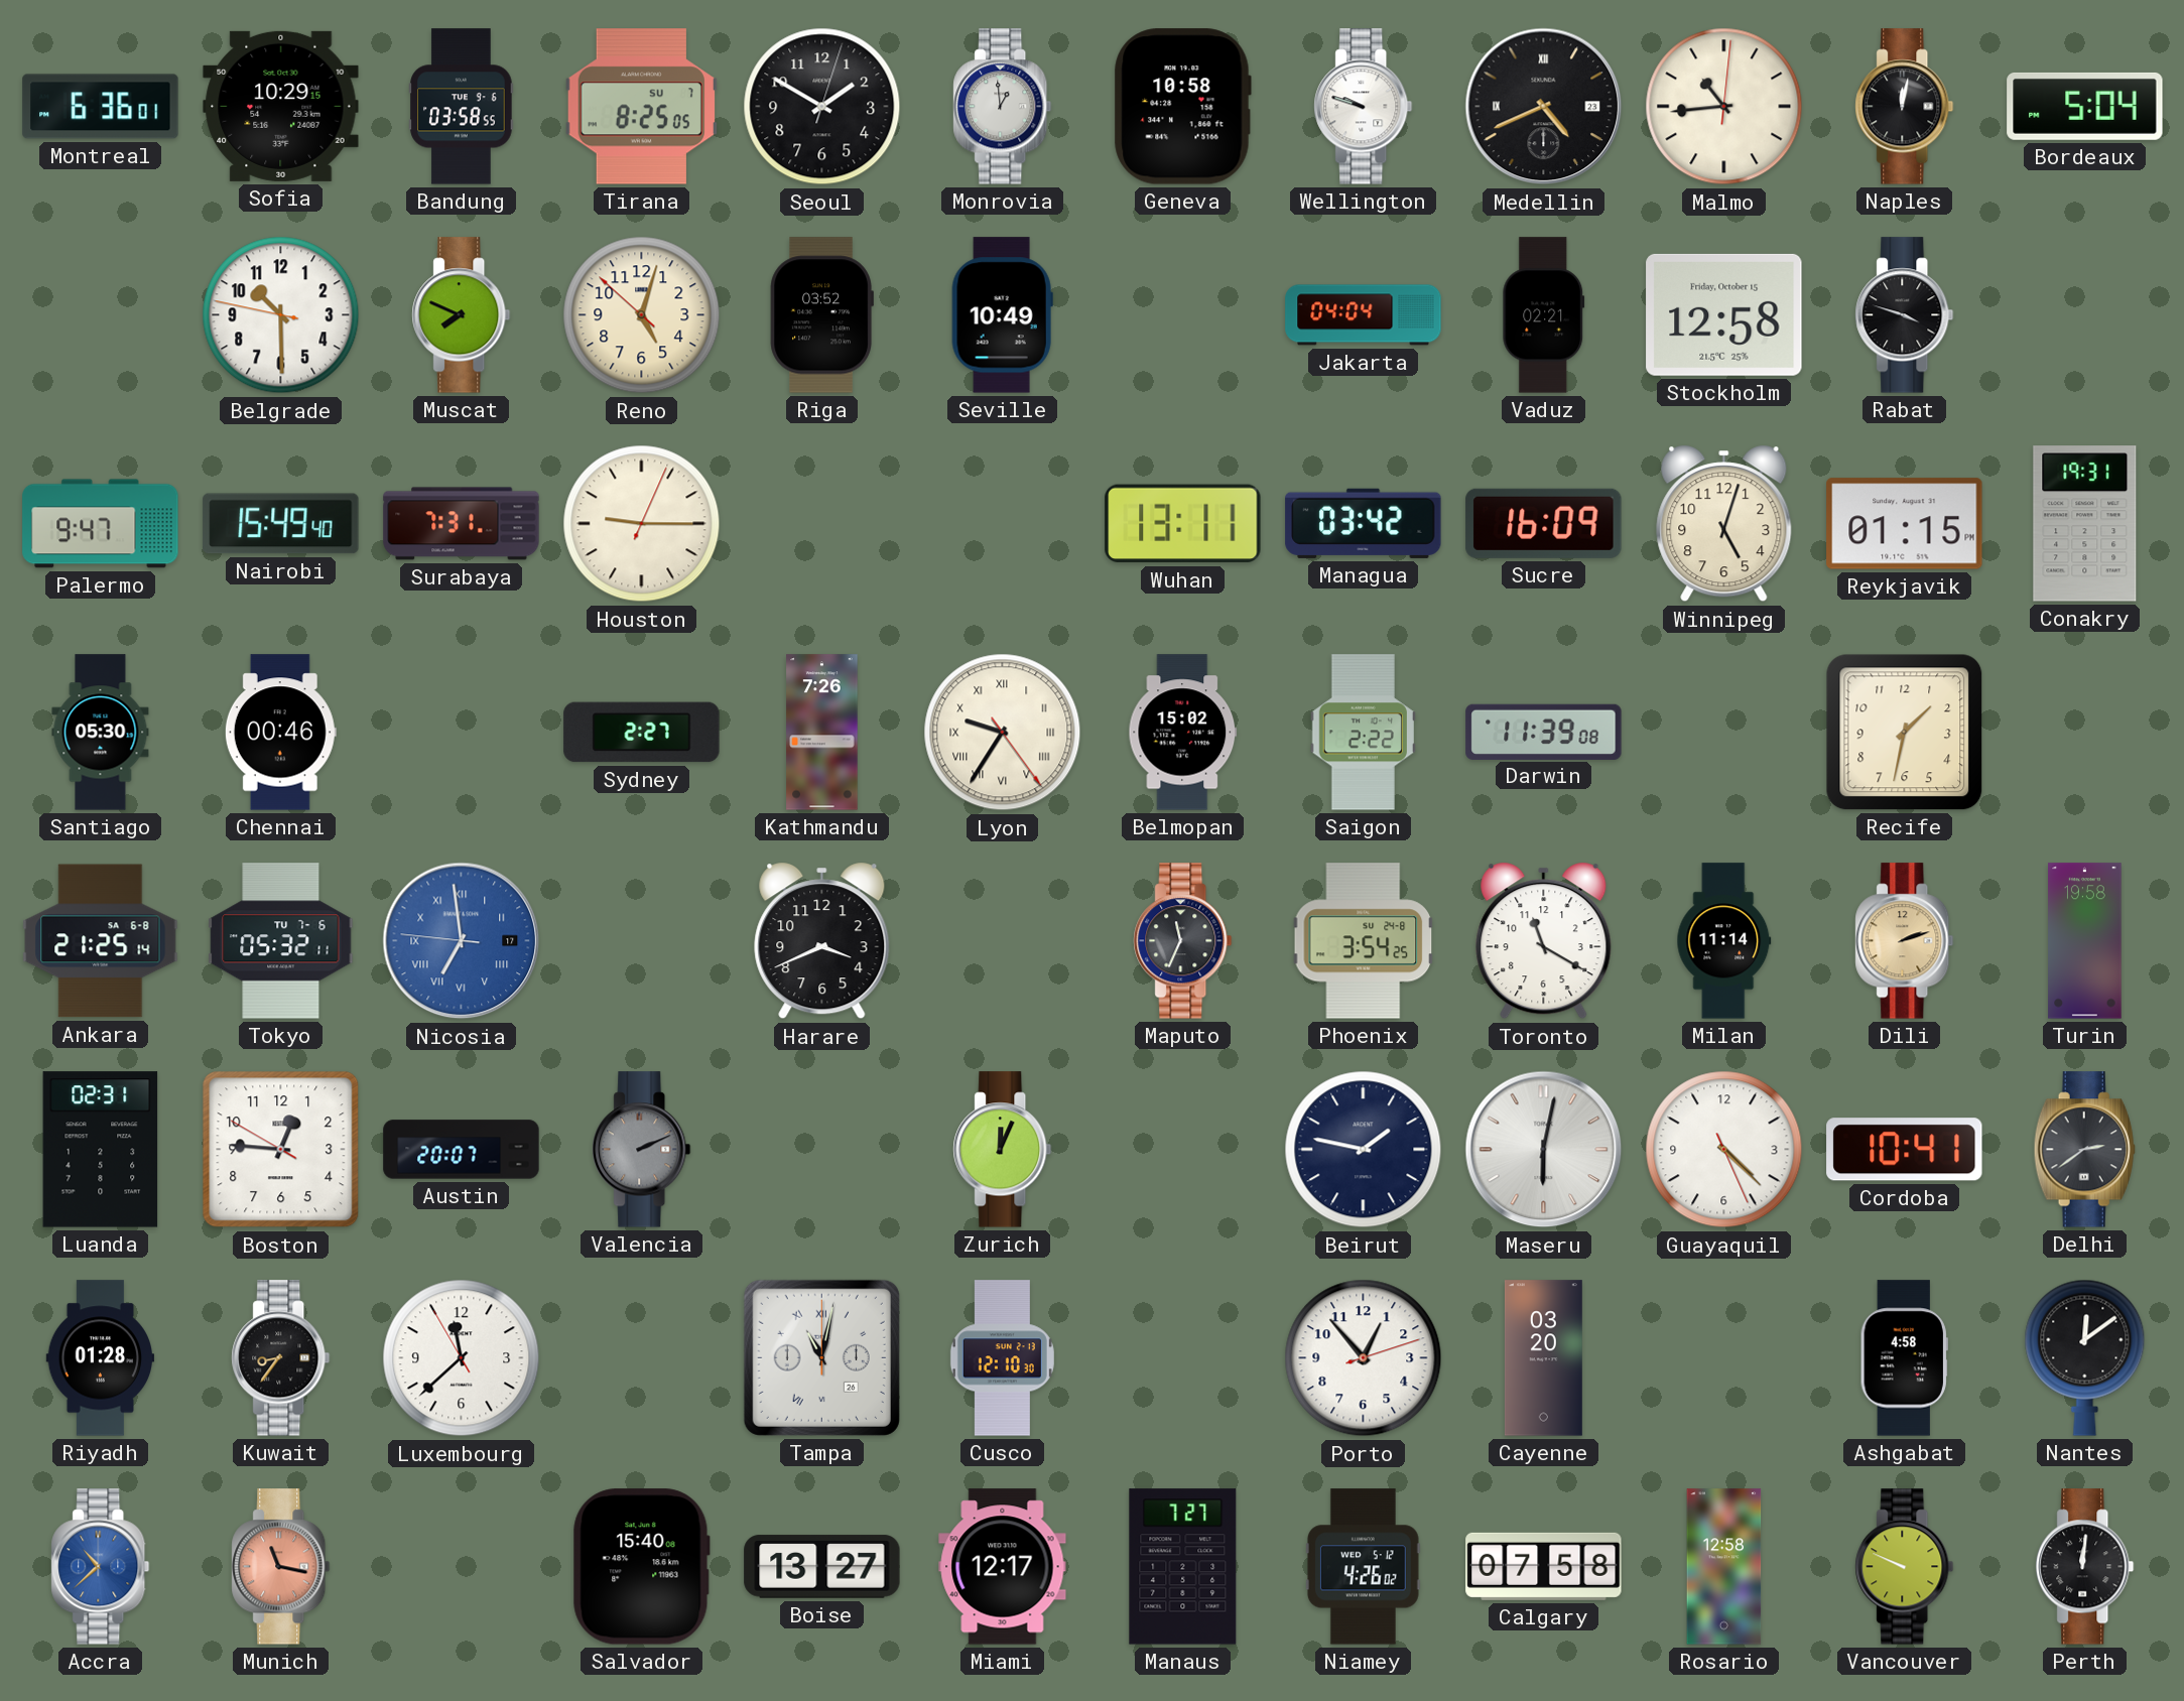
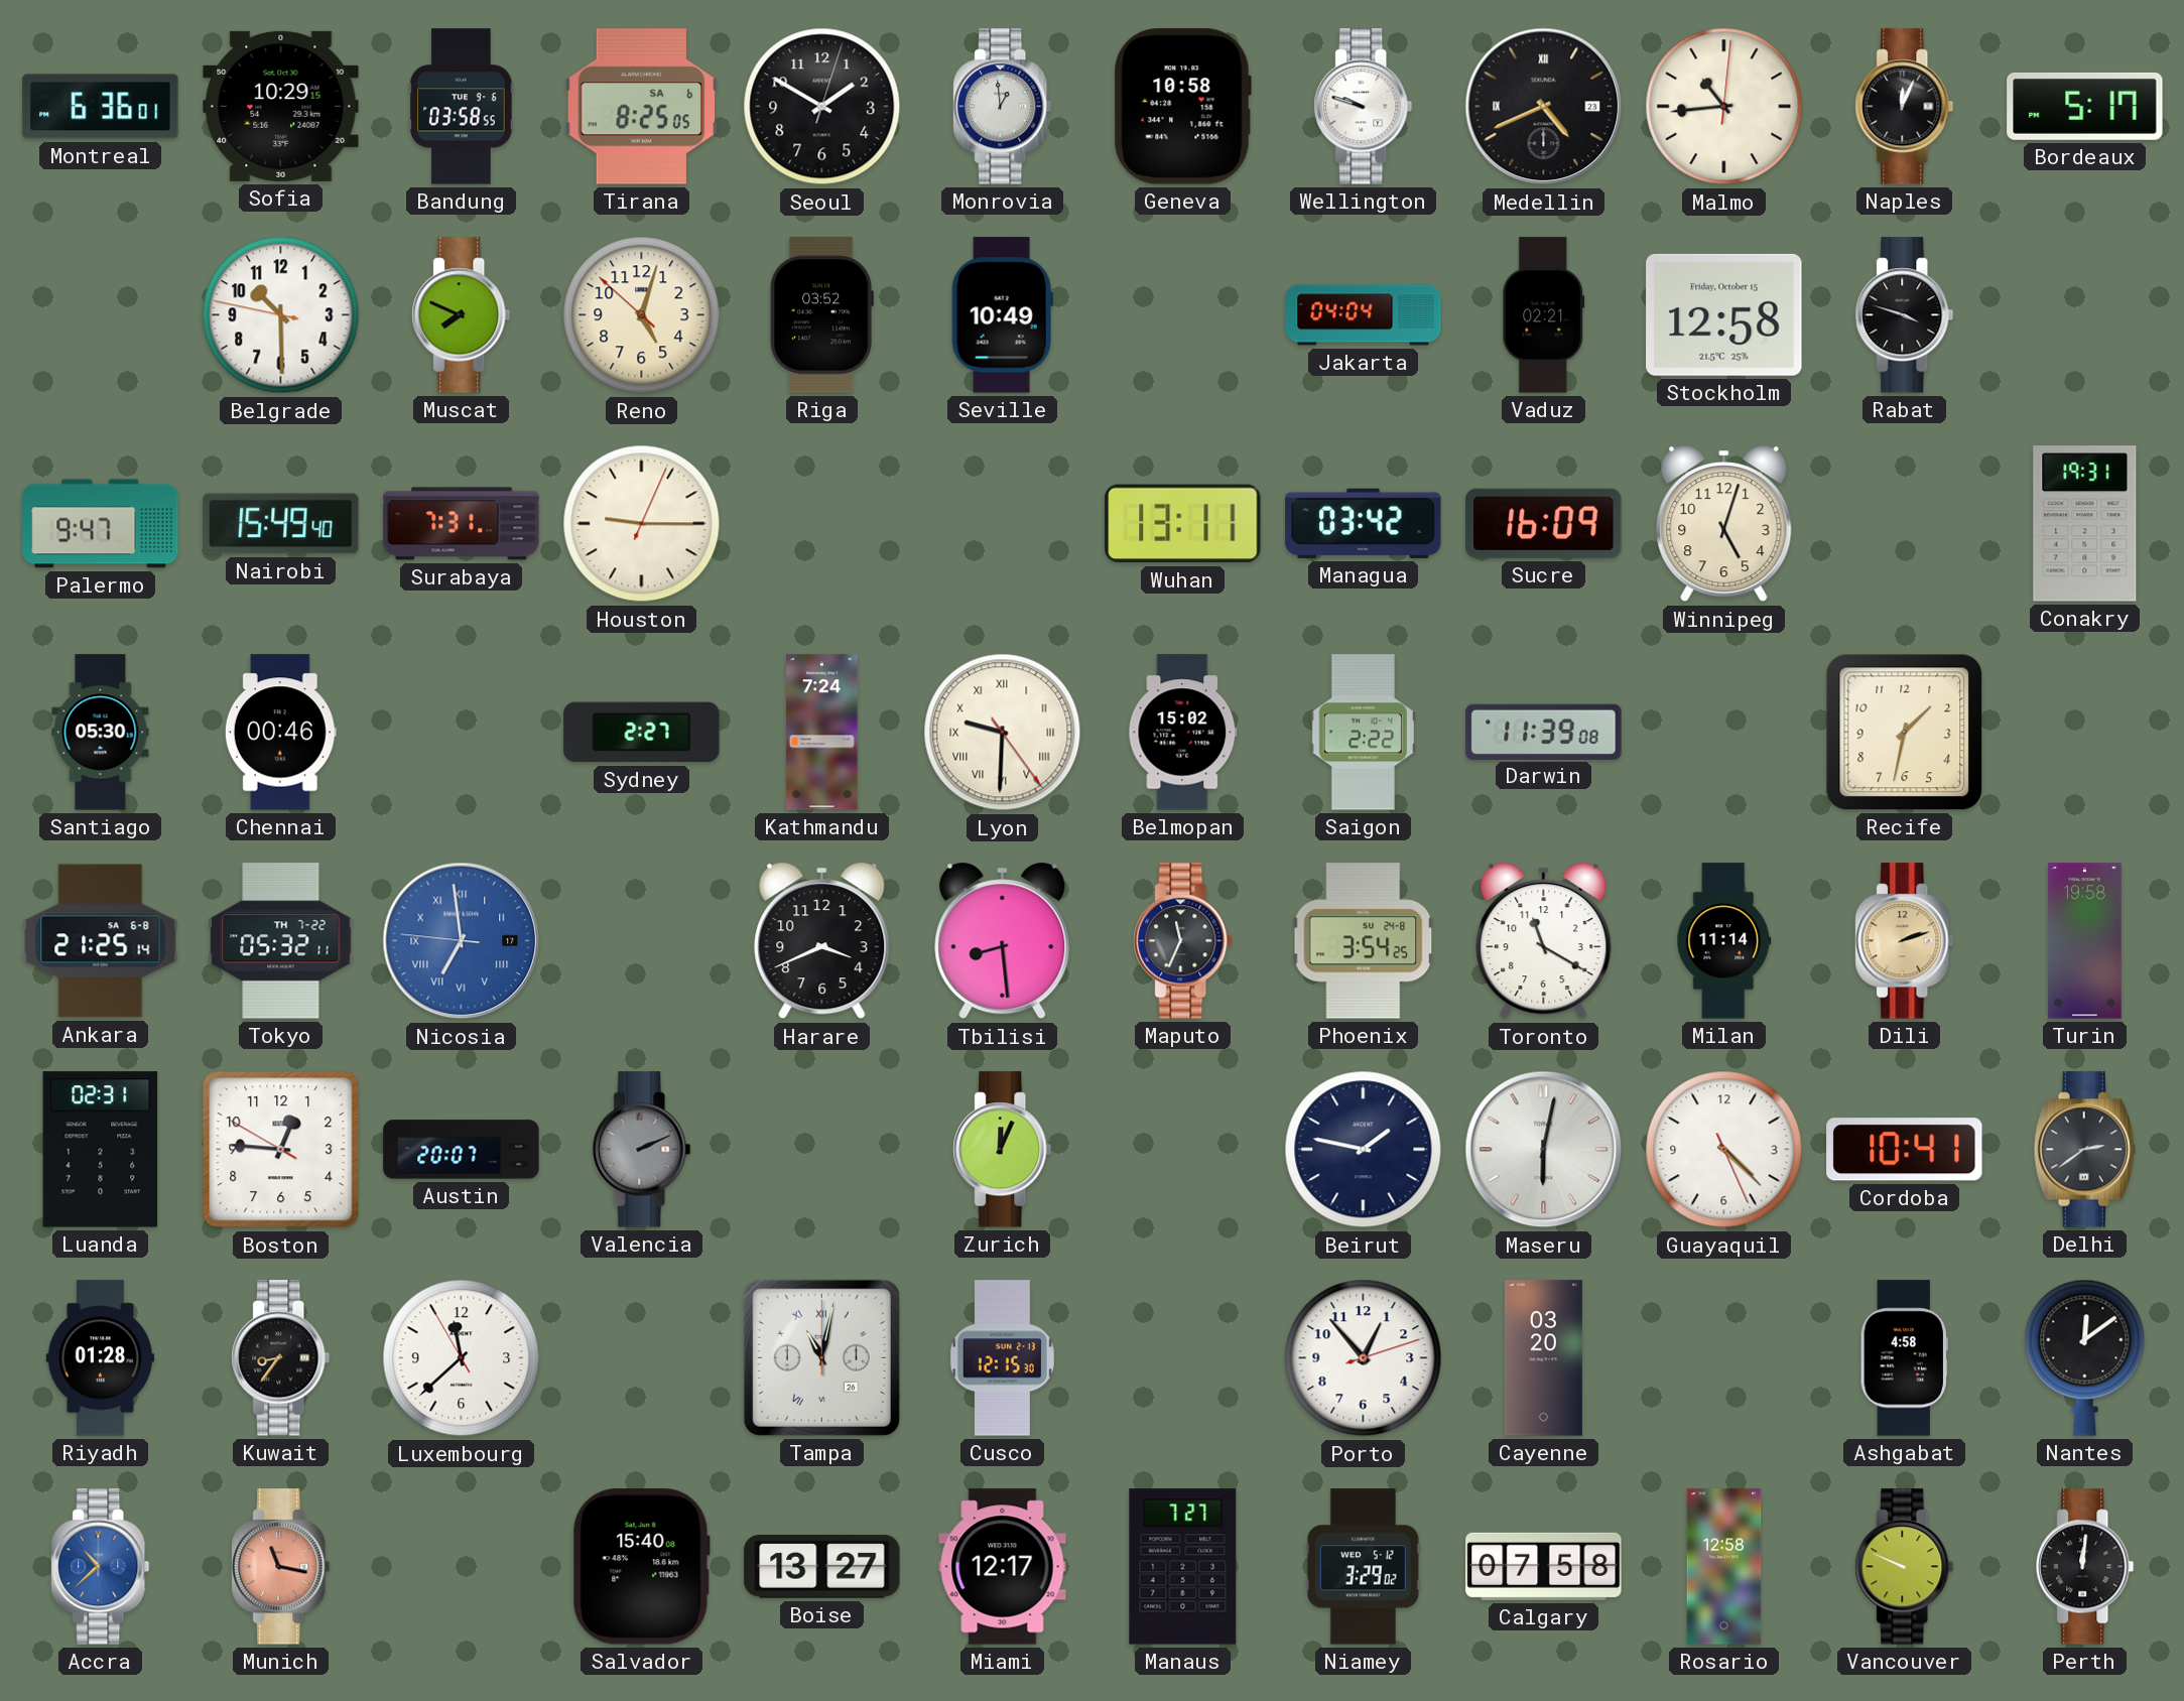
Tirana date: SU 7 -> SA 6
Naples: 12:02 -> 12:04
Bordeaux: 5:04 -> 5:17
Reykjavik: 01:15 -> none
Kathmandu: 7:26 -> 7:24
Lyon: 9:35 -> 9:30
Tokyo date: TU 7-6 -> TH 7-22
Tbilisi: none -> 8:29
Cusco: 12:10 -> 12:15
Niamey: 4:26 -> 3:29
